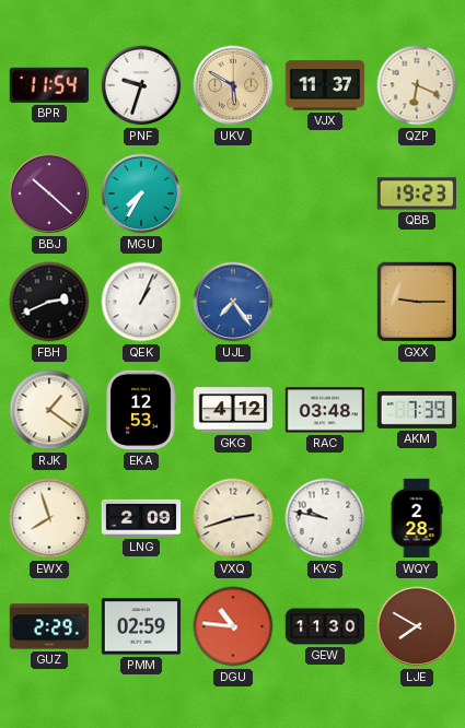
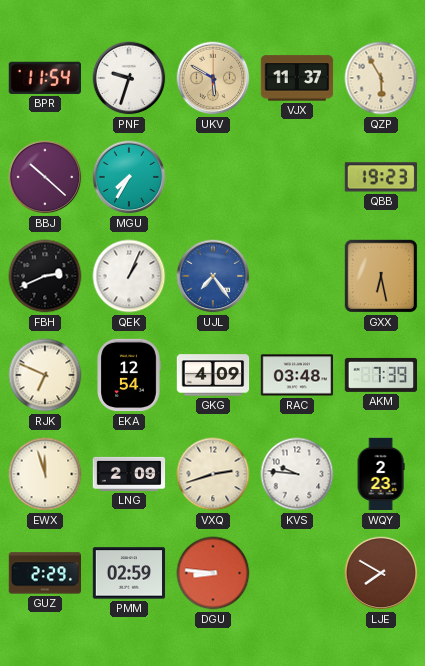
QZP: 6:19 -> 5:55
GXX: 9:15 -> 6:28
RJK: 1:21 -> 6:49
EKA: 12:53 -> 12:54
GKG: 4:12 -> 4:09
EWX: 7:57 -> 11:57
KVS: 9:47 -> 9:46
WQY: 2:28 -> 2:23
DGU: 10:46 -> 8:46
GEW: 11:30 -> none
